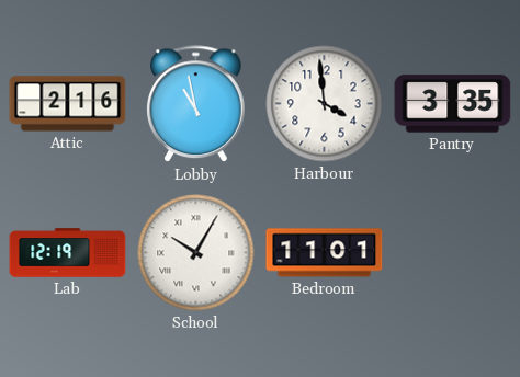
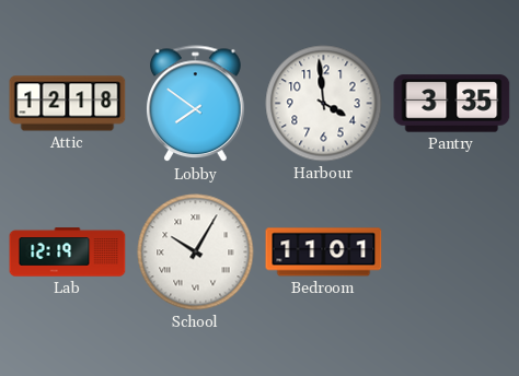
Attic: 2:16 -> 12:18
Lobby: 10:58 -> 7:51
